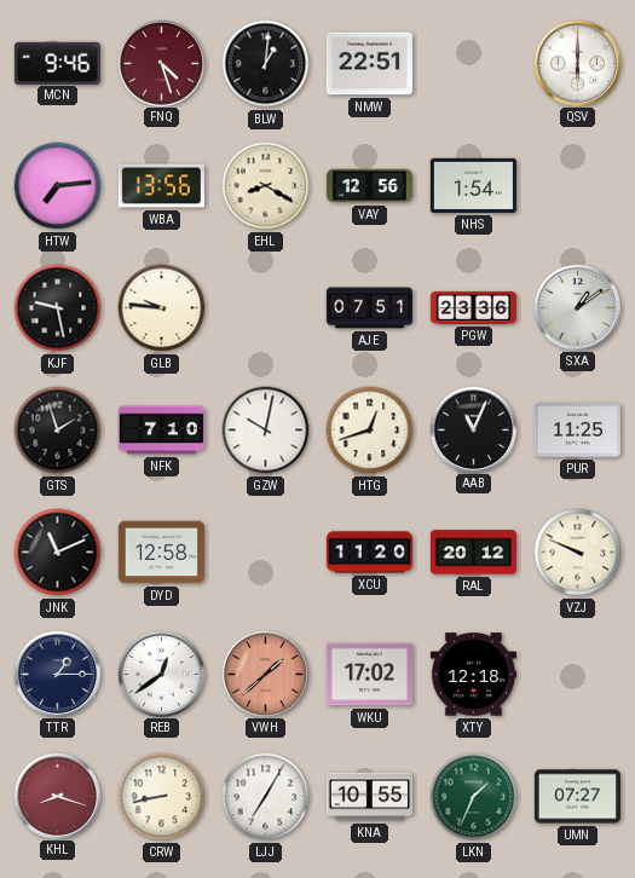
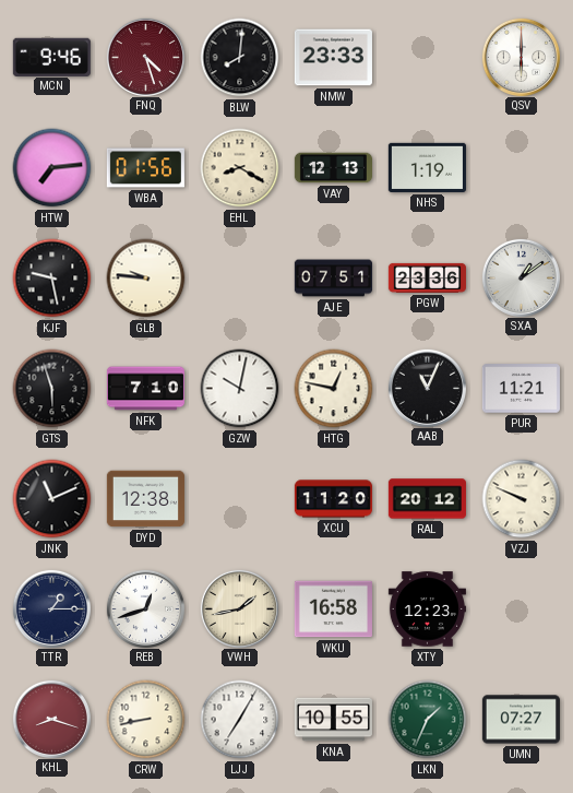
BLW: 1:01 -> 8:01
NMW: 22:51 -> 23:33
WBA: 13:56 -> 01:56
VAY: 12:56 -> 12:13
NHS: 1:54 -> 1:19
GTS: 1:57 -> 5:57
HTG: 12:42 -> 12:47
PUR: 11:25 -> 11:21
DYD: 12:58 -> 12:38
REB: 12:39 -> 12:42
VWH: 1:38 -> 1:43
VWH dial: salmon -> cream
WKU: 17:02 -> 16:58
XTY: 12:18 -> 12:23
